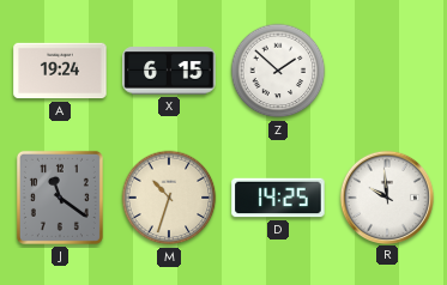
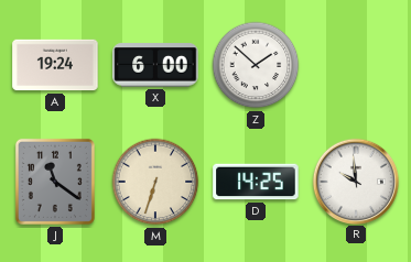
X: 6:15 -> 6:00
M: 10:33 -> 6:33
